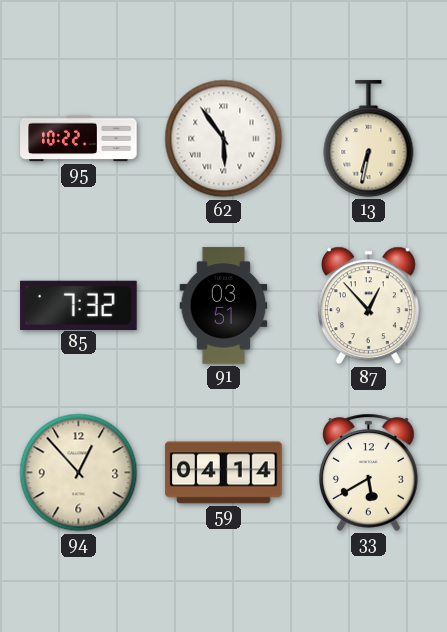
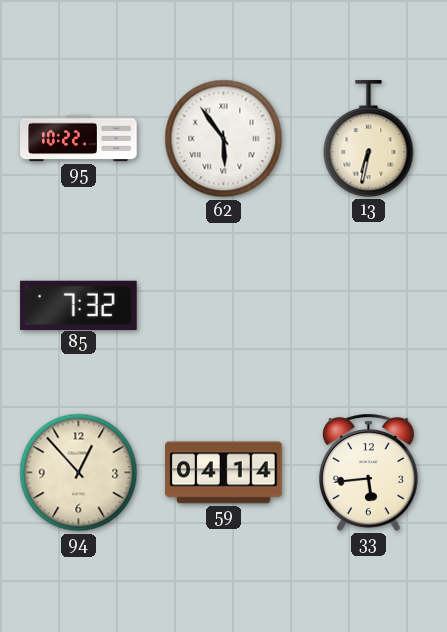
91: 03:51 -> none
87: 12:53 -> none
33: 5:40 -> 5:44
